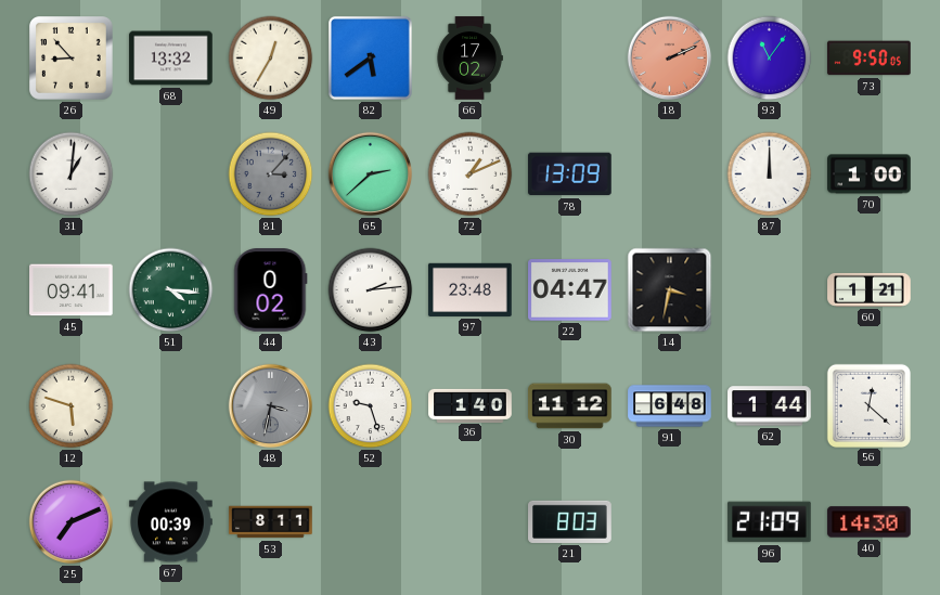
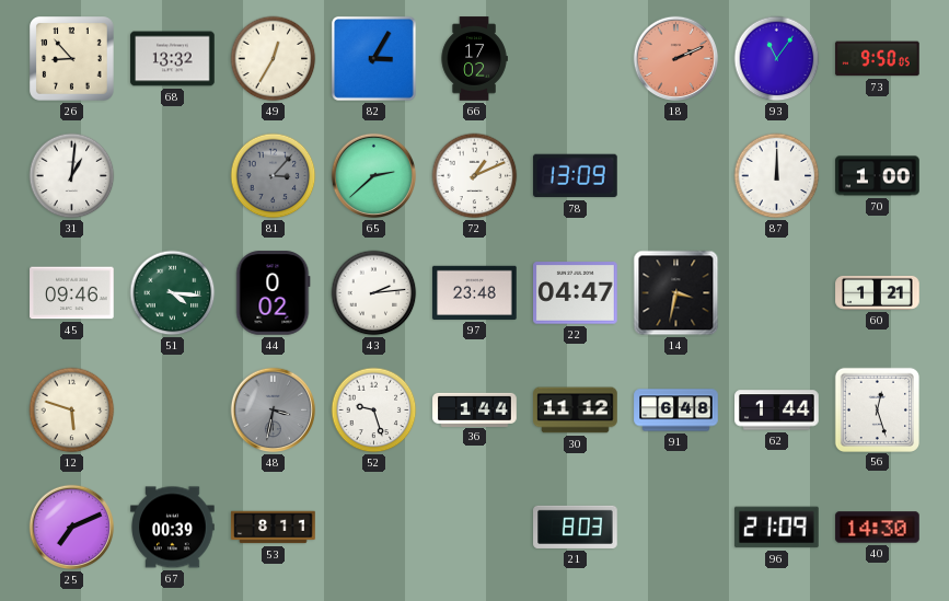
82: 5:39 -> 3:05
45: 09:41 -> 09:46
36: 1:40 -> 1:44
56: 12:22 -> 12:27
